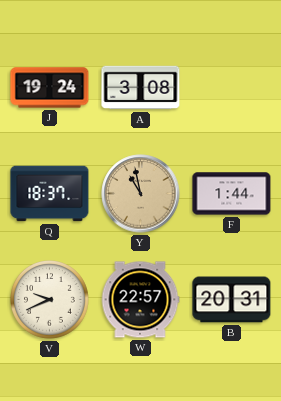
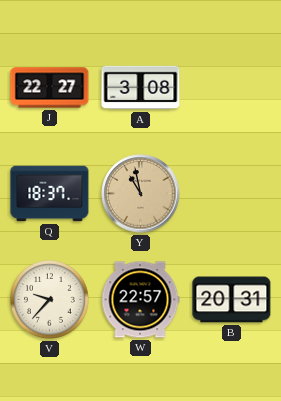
J: 19:24 -> 22:27
F: 1:44 -> none
V: 9:41 -> 9:37
